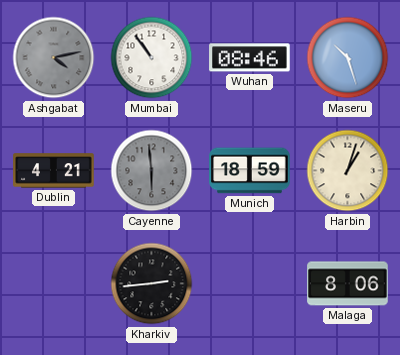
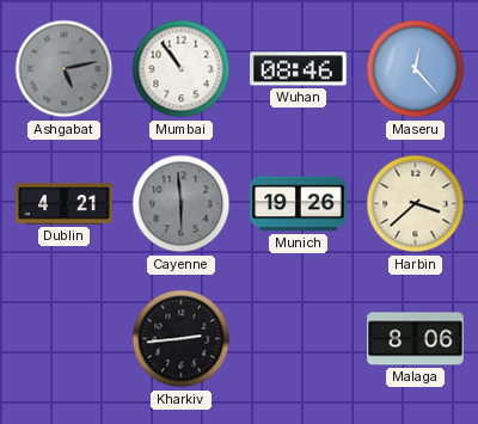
Ashgabat: 4:13 -> 5:13
Maseru: 10:27 -> 12:23
Munich: 18:59 -> 19:26
Harbin: 1:03 -> 3:38
